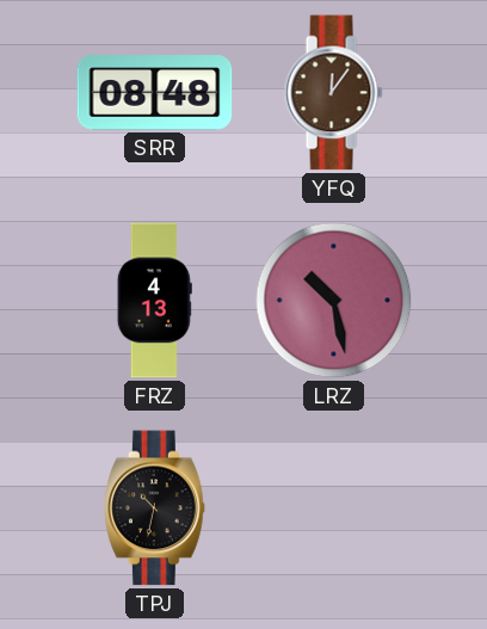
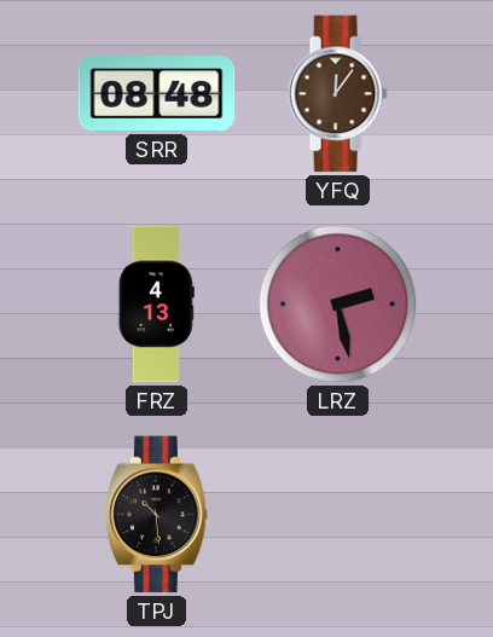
LRZ: 10:28 -> 2:28
TPJ: 10:32 -> 10:29
